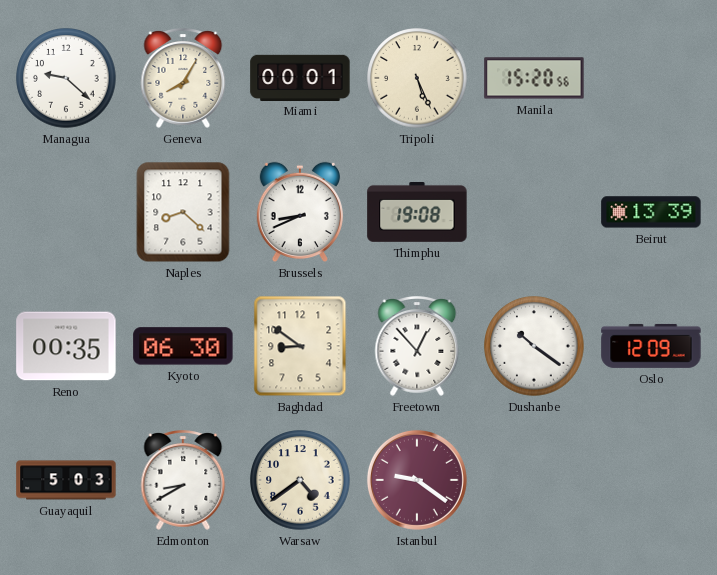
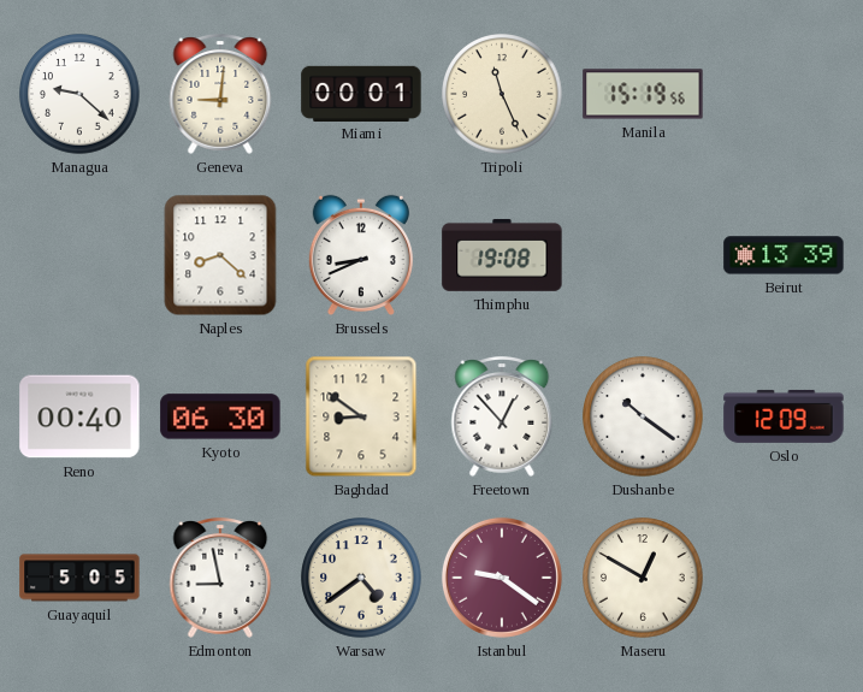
Geneva: 8:05 -> 9:01
Tripoli: 5:26 -> 11:26
Manila: 15:20 -> 15:19
Reno: 00:35 -> 00:40
Guayaquil: 5:03 -> 5:05
Edmonton: 8:40 -> 8:58
Maseru: none -> 12:50
